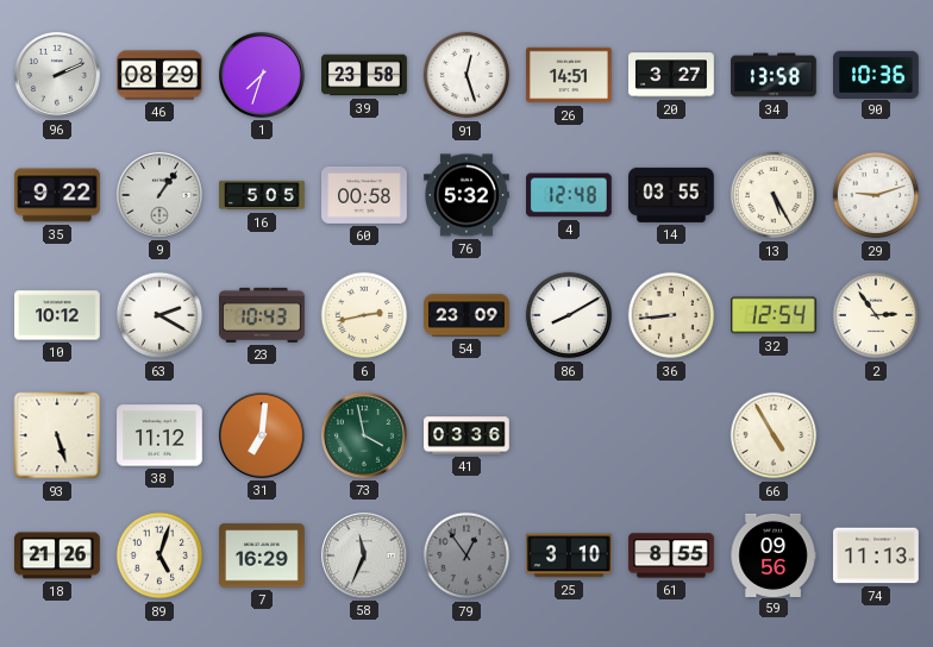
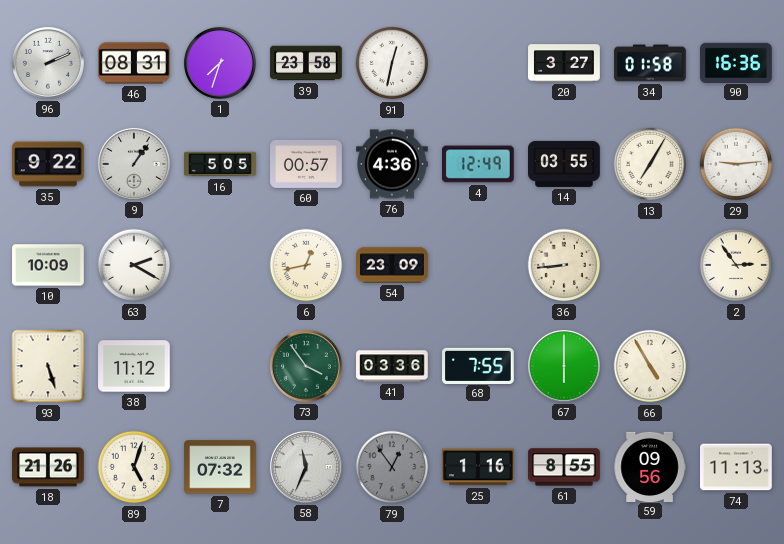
46: 08:29 -> 08:31
91: 12:27 -> 12:32
26: 14:51 -> none
34: 13:58 -> 01:58
90: 10:36 -> 16:36
60: 00:58 -> 00:57
76: 5:32 -> 4:36
4: 12:48 -> 12:49
13: 5:25 -> 7:05
29: 9:12 -> 9:14
10: 10:12 -> 10:09
23: 10:43 -> none
6: 2:43 -> 12:43
86: 8:10 -> none
32: 12:54 -> none
31: 7:01 -> none
73: 3:58 -> 3:54
68: none -> 7:55
67: none -> 6:00
7: 16:29 -> 07:32
25: 3:10 -> 1:16
